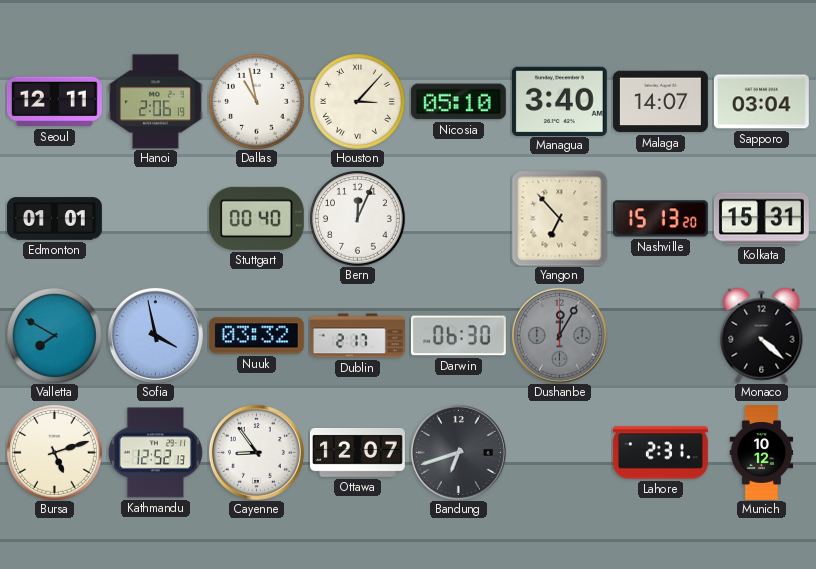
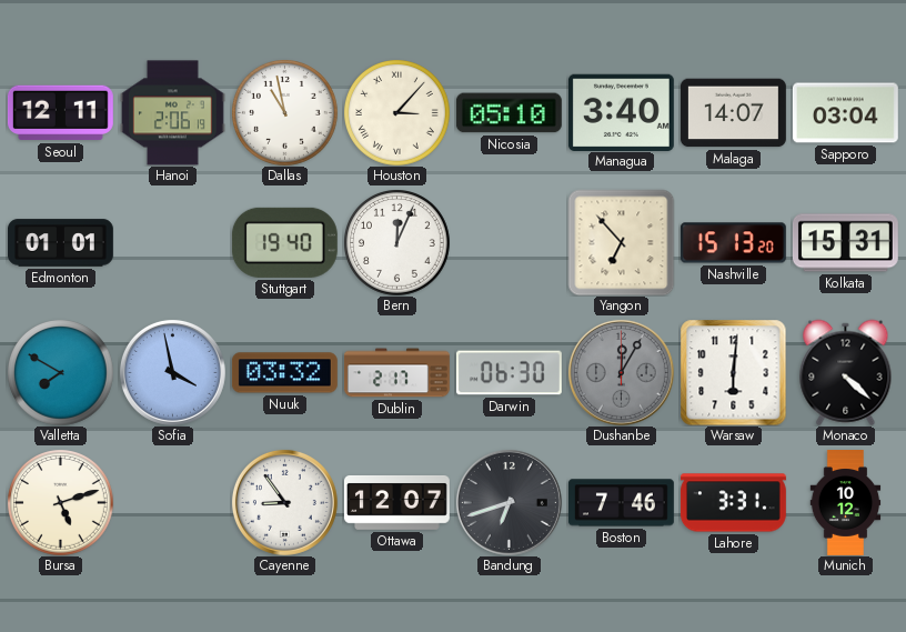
Stuttgart: 00:40 -> 19:40
Warsaw: none -> 6:01
Kathmandu: 12:52 -> none
Boston: none -> 7:46
Lahore: 2:31 -> 3:31
